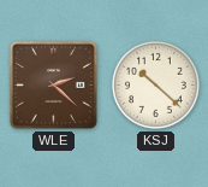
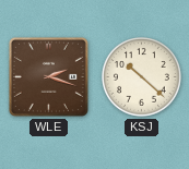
WLE: 2:22 -> 2:18
